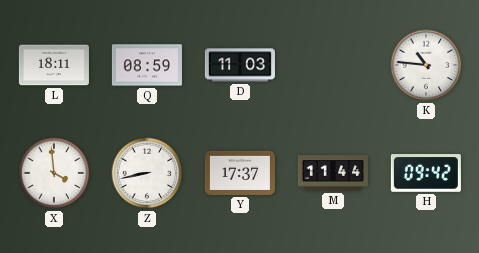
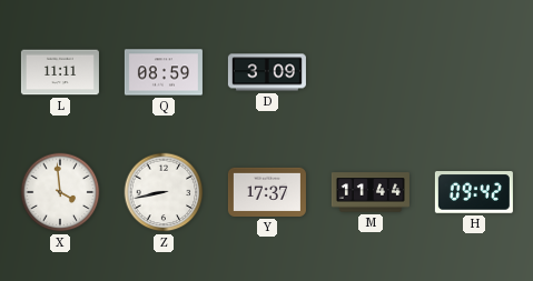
L: 18:11 -> 11:11
D: 11:03 -> 3:09
K: 10:46 -> none
